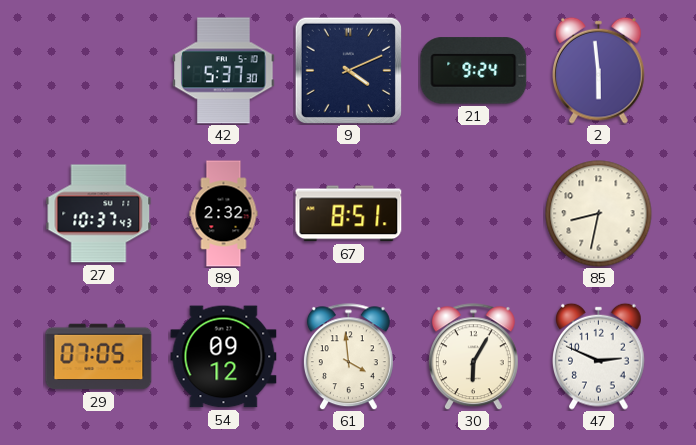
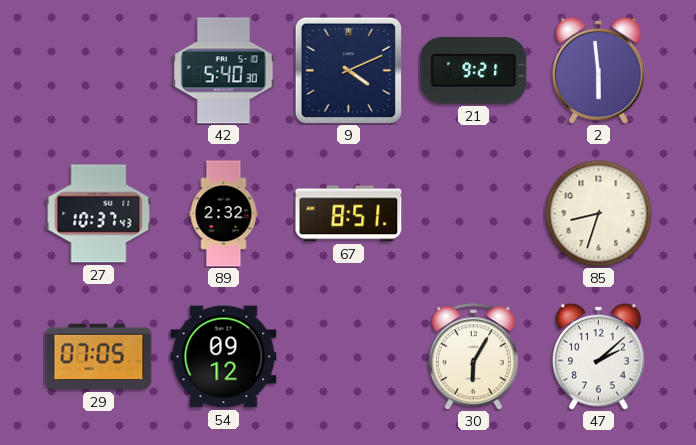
42: 5:37 -> 5:40
21: 9:24 -> 9:21
85: 8:32 -> 8:33
61: 3:59 -> none
47: 2:49 -> 2:08
